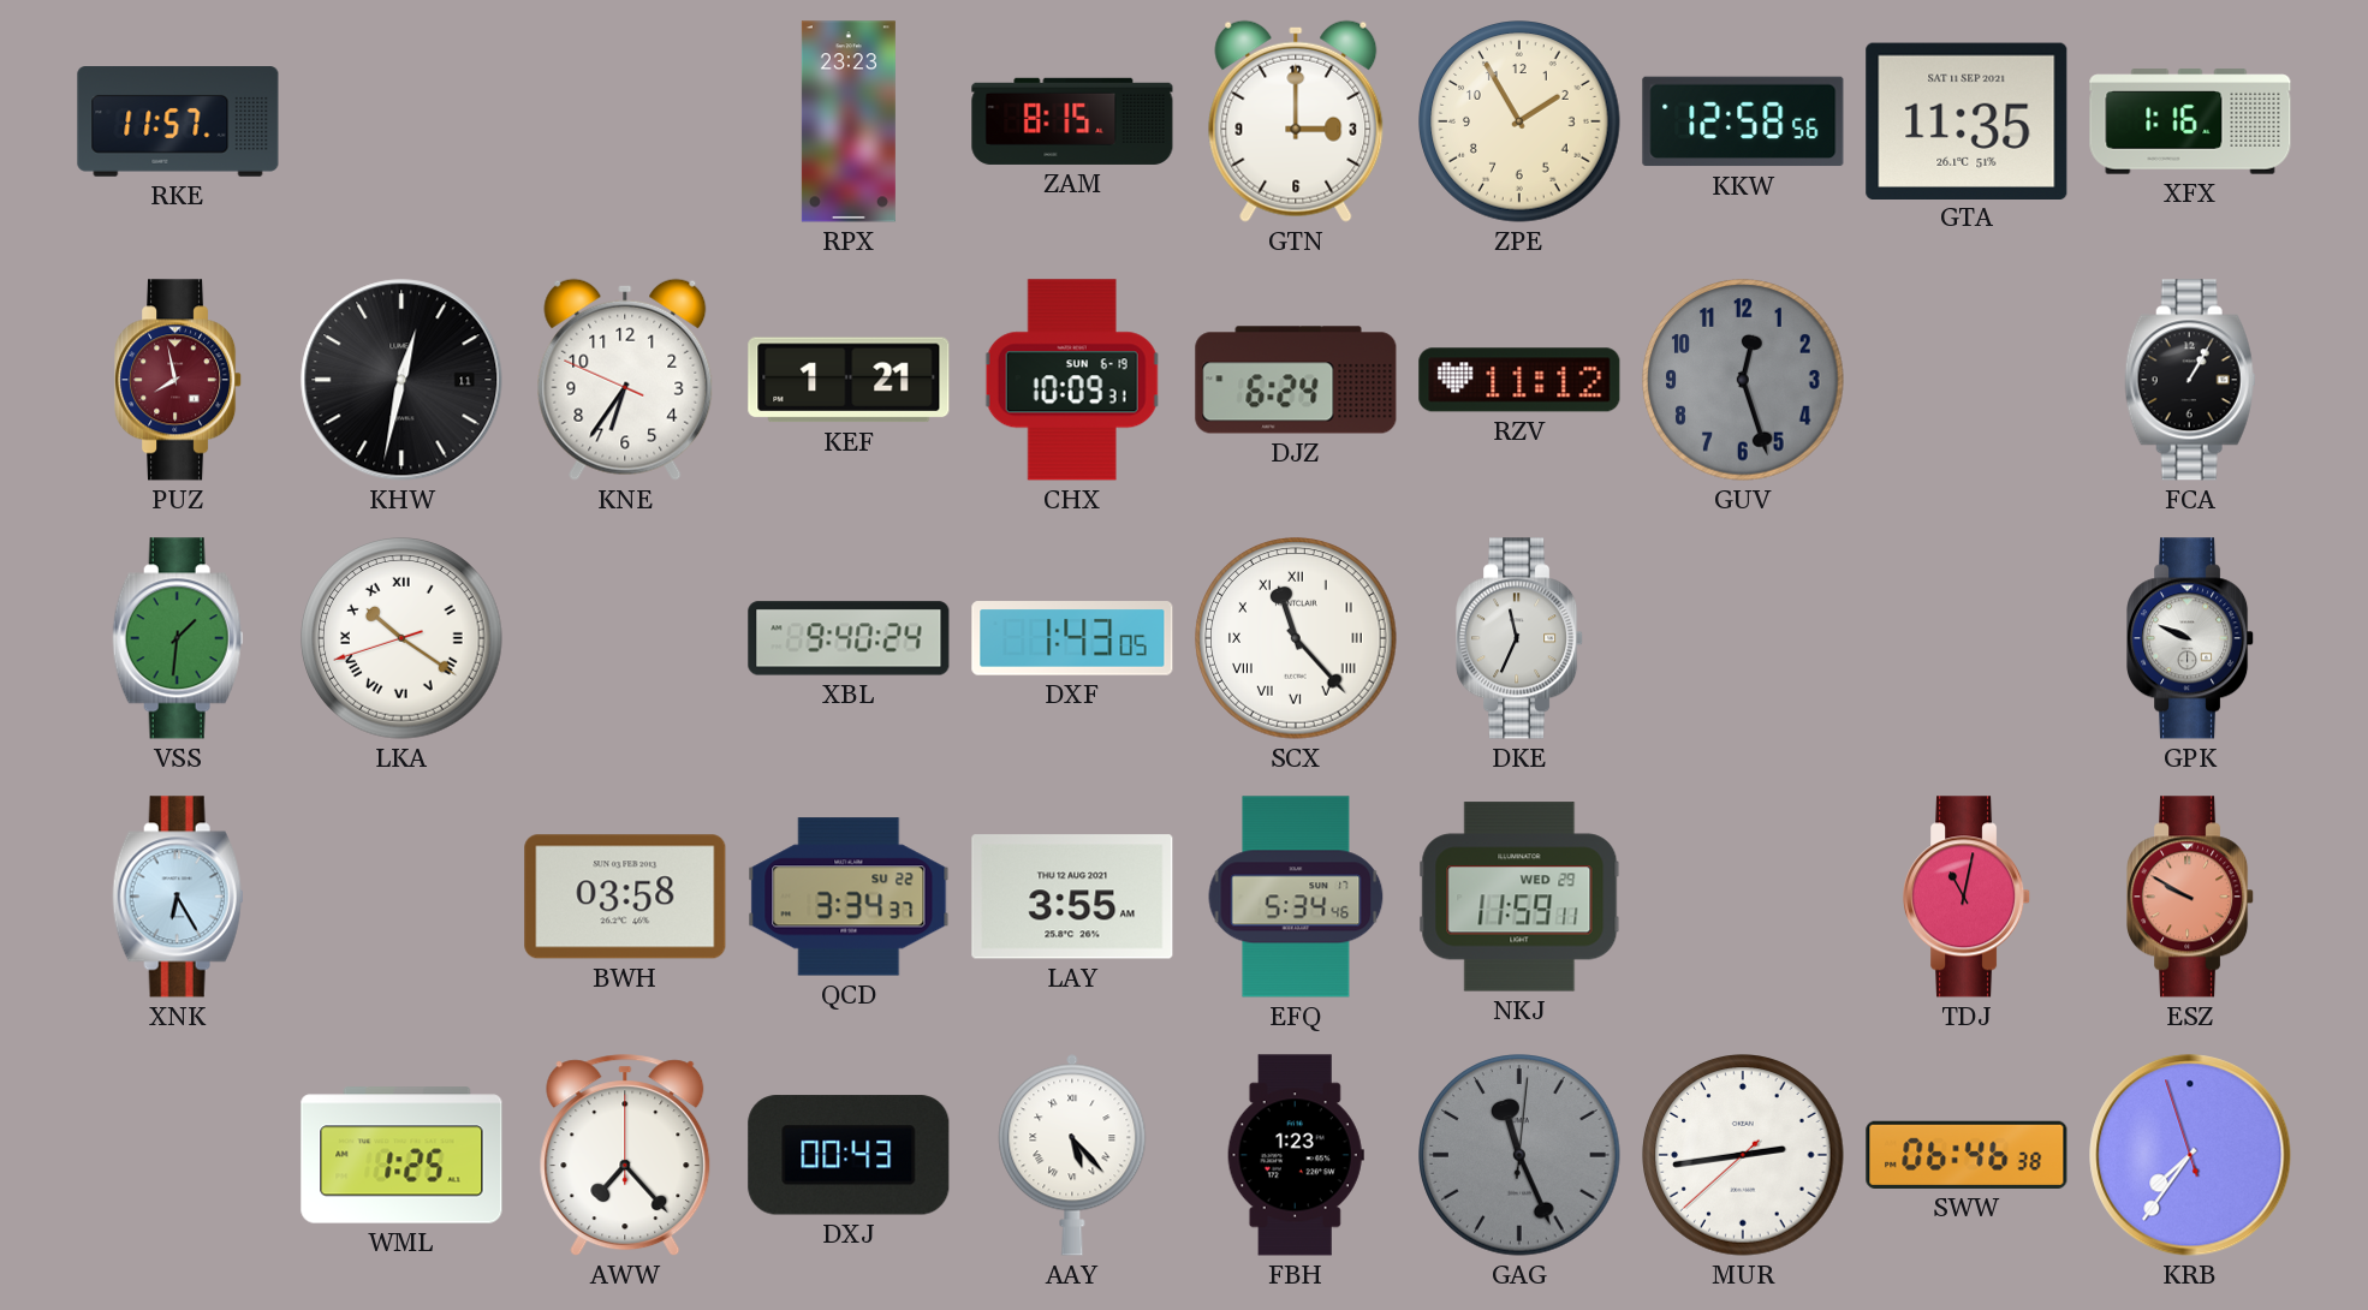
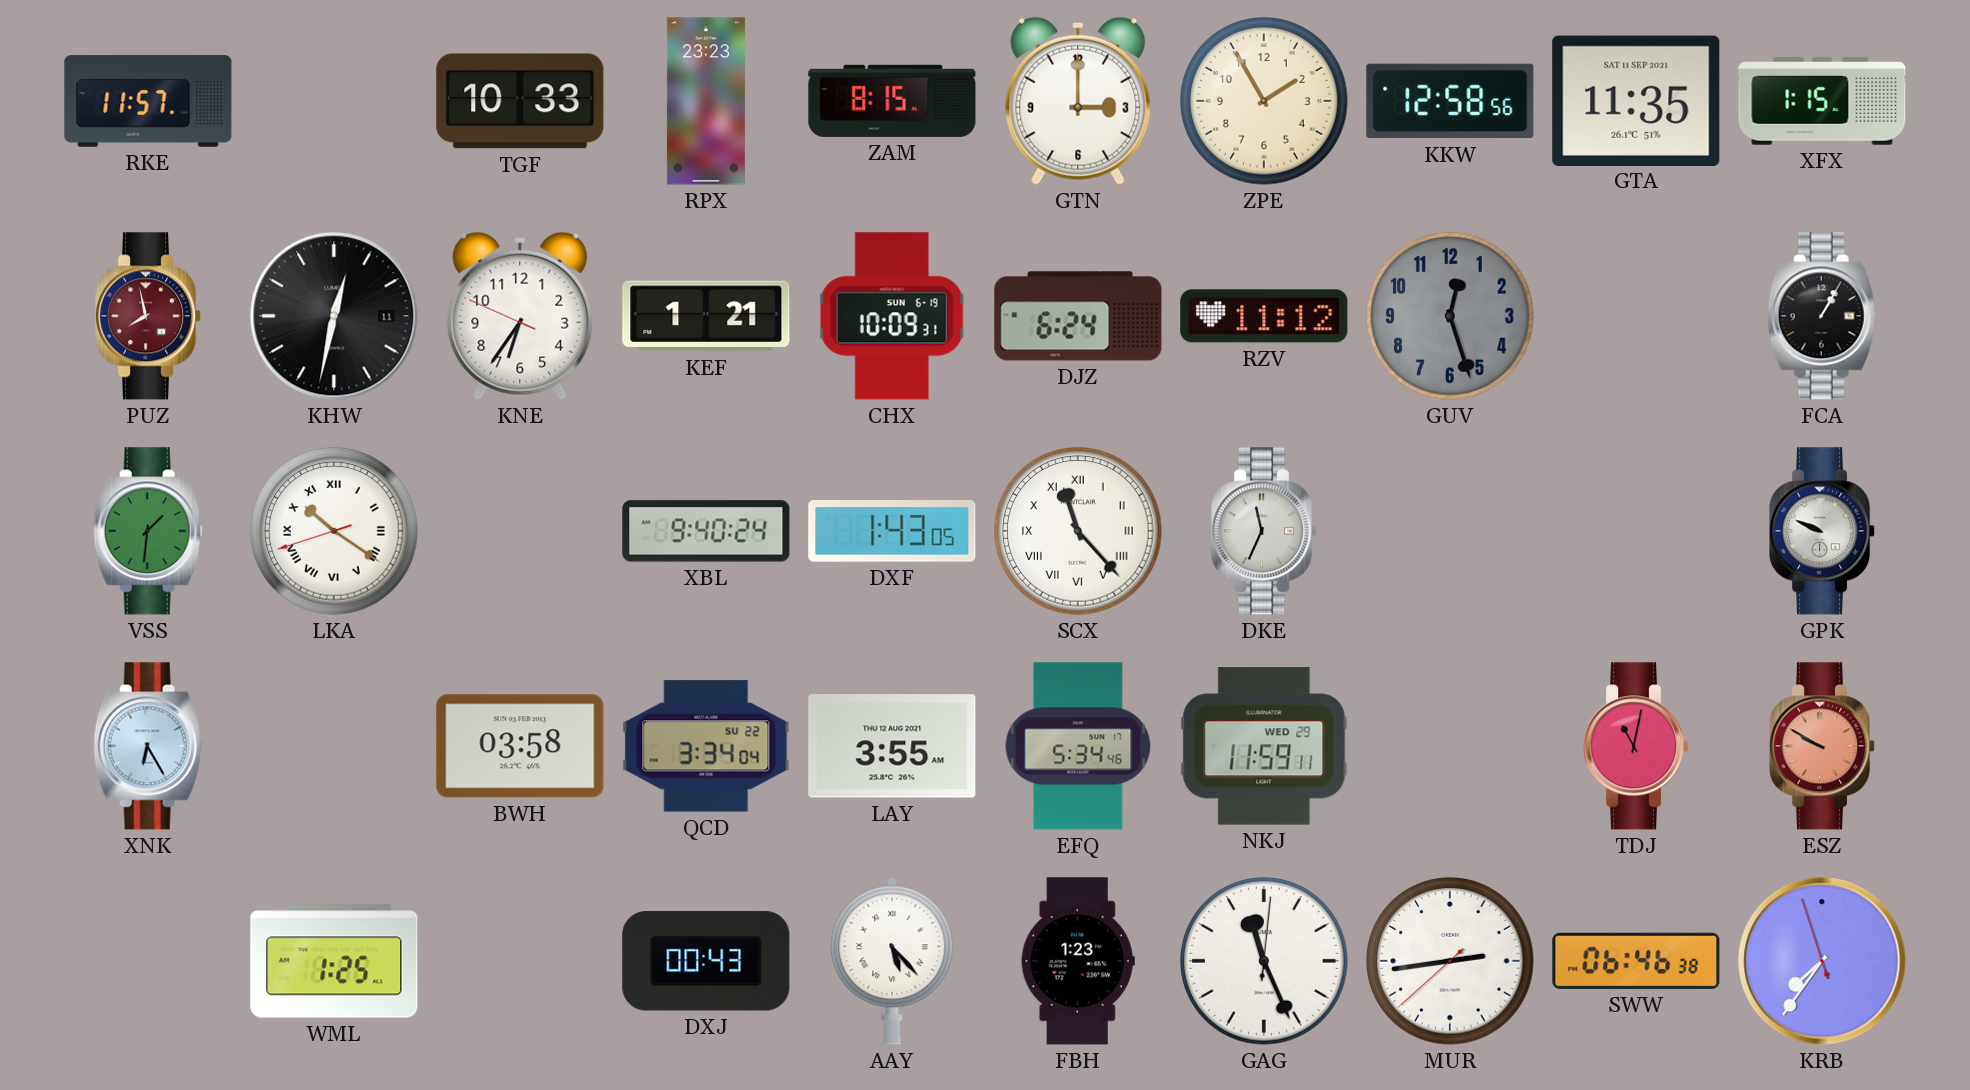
TGF: none -> 10:33
XFX: 1:16 -> 1:15
QCD: 3:34:37 -> 3:34:04
AWW: 7:23 -> none
GAG dial: grey -> white
